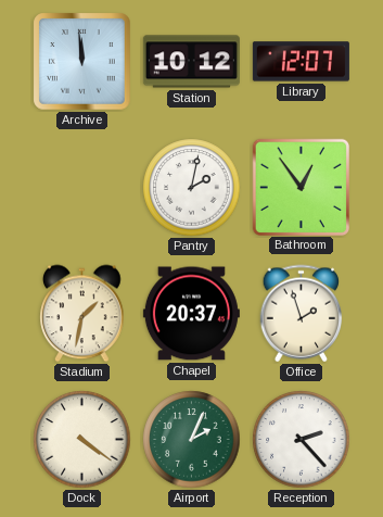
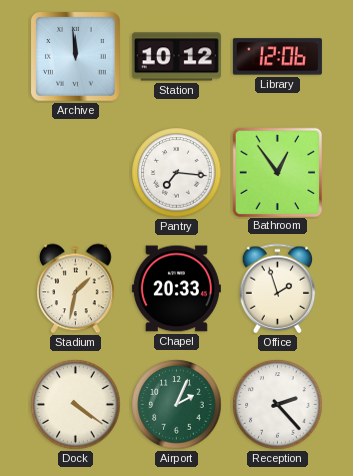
Library: 12:07 -> 12:06
Pantry: 2:02 -> 7:16
Chapel: 20:37 -> 20:33
